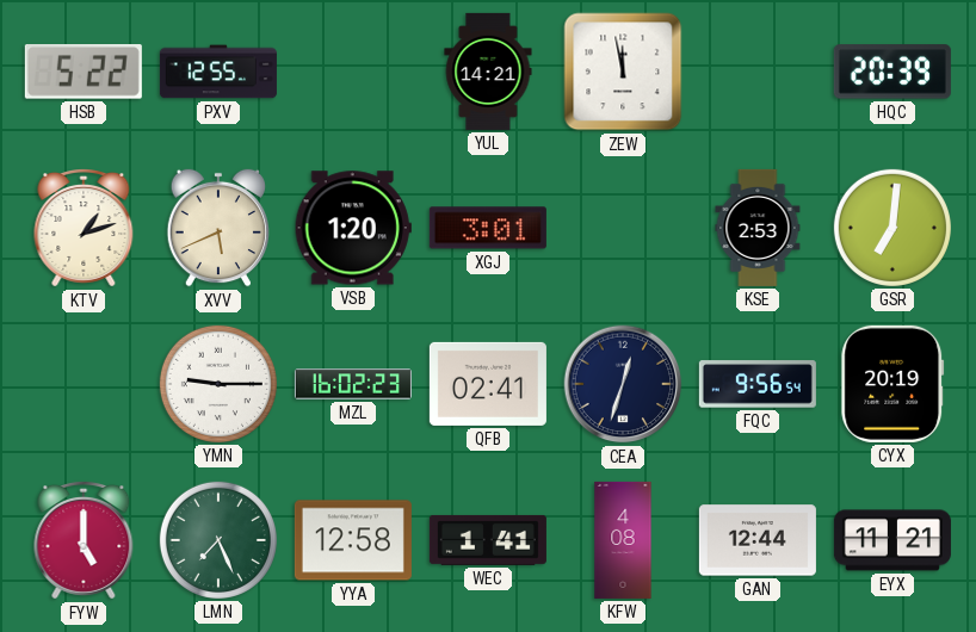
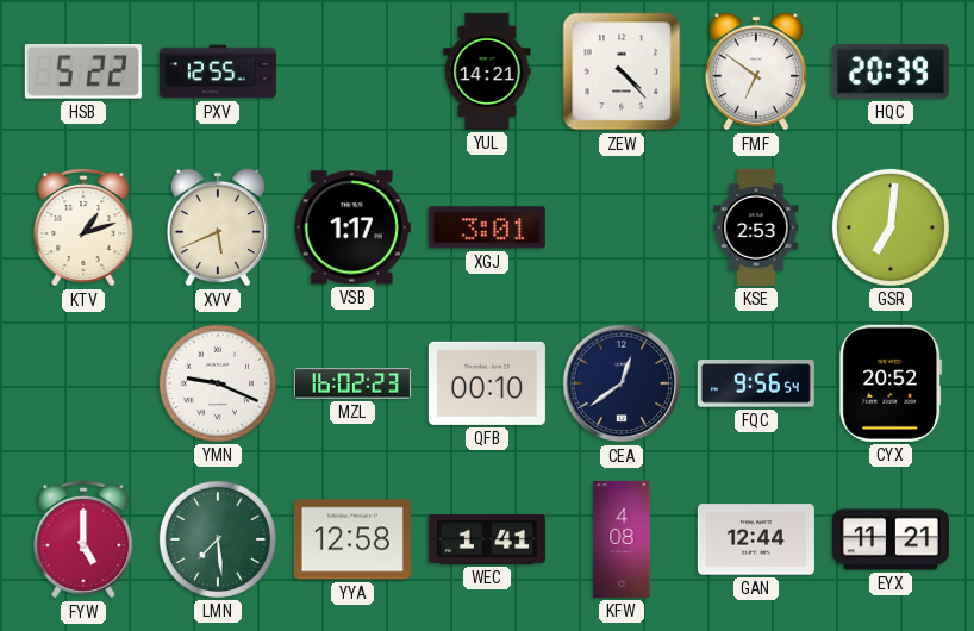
ZEW: 11:58 -> 4:23
FMF: none -> 6:51
VSB: 1:20 -> 1:17
YMN: 9:15 -> 9:19
QFB: 02:41 -> 00:10
CEA: 12:33 -> 12:39
CYX: 20:19 -> 20:52
LMN: 7:26 -> 7:29
